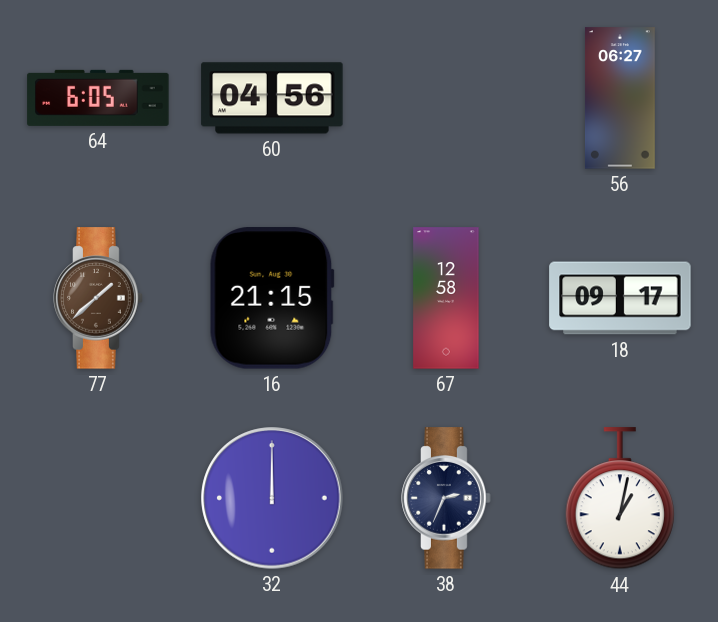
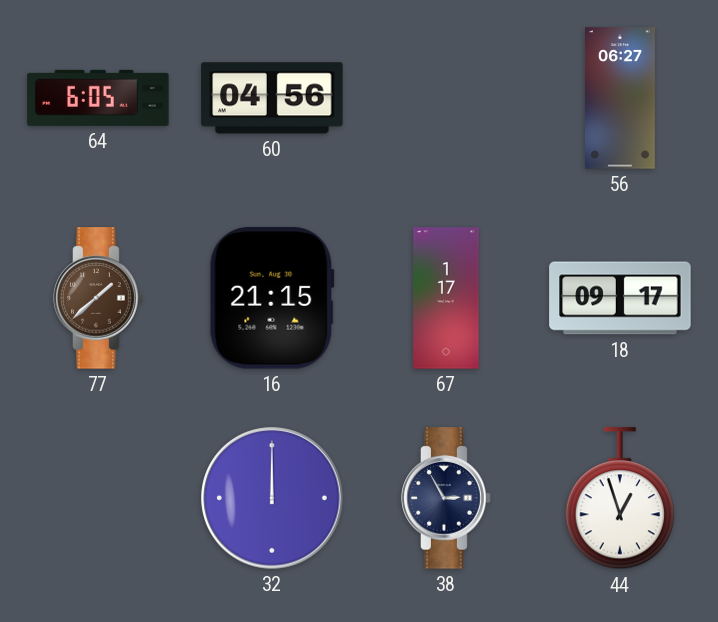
67: 12:58 -> 1:17
38: 2:34 -> 2:55
44: 1:02 -> 12:57
